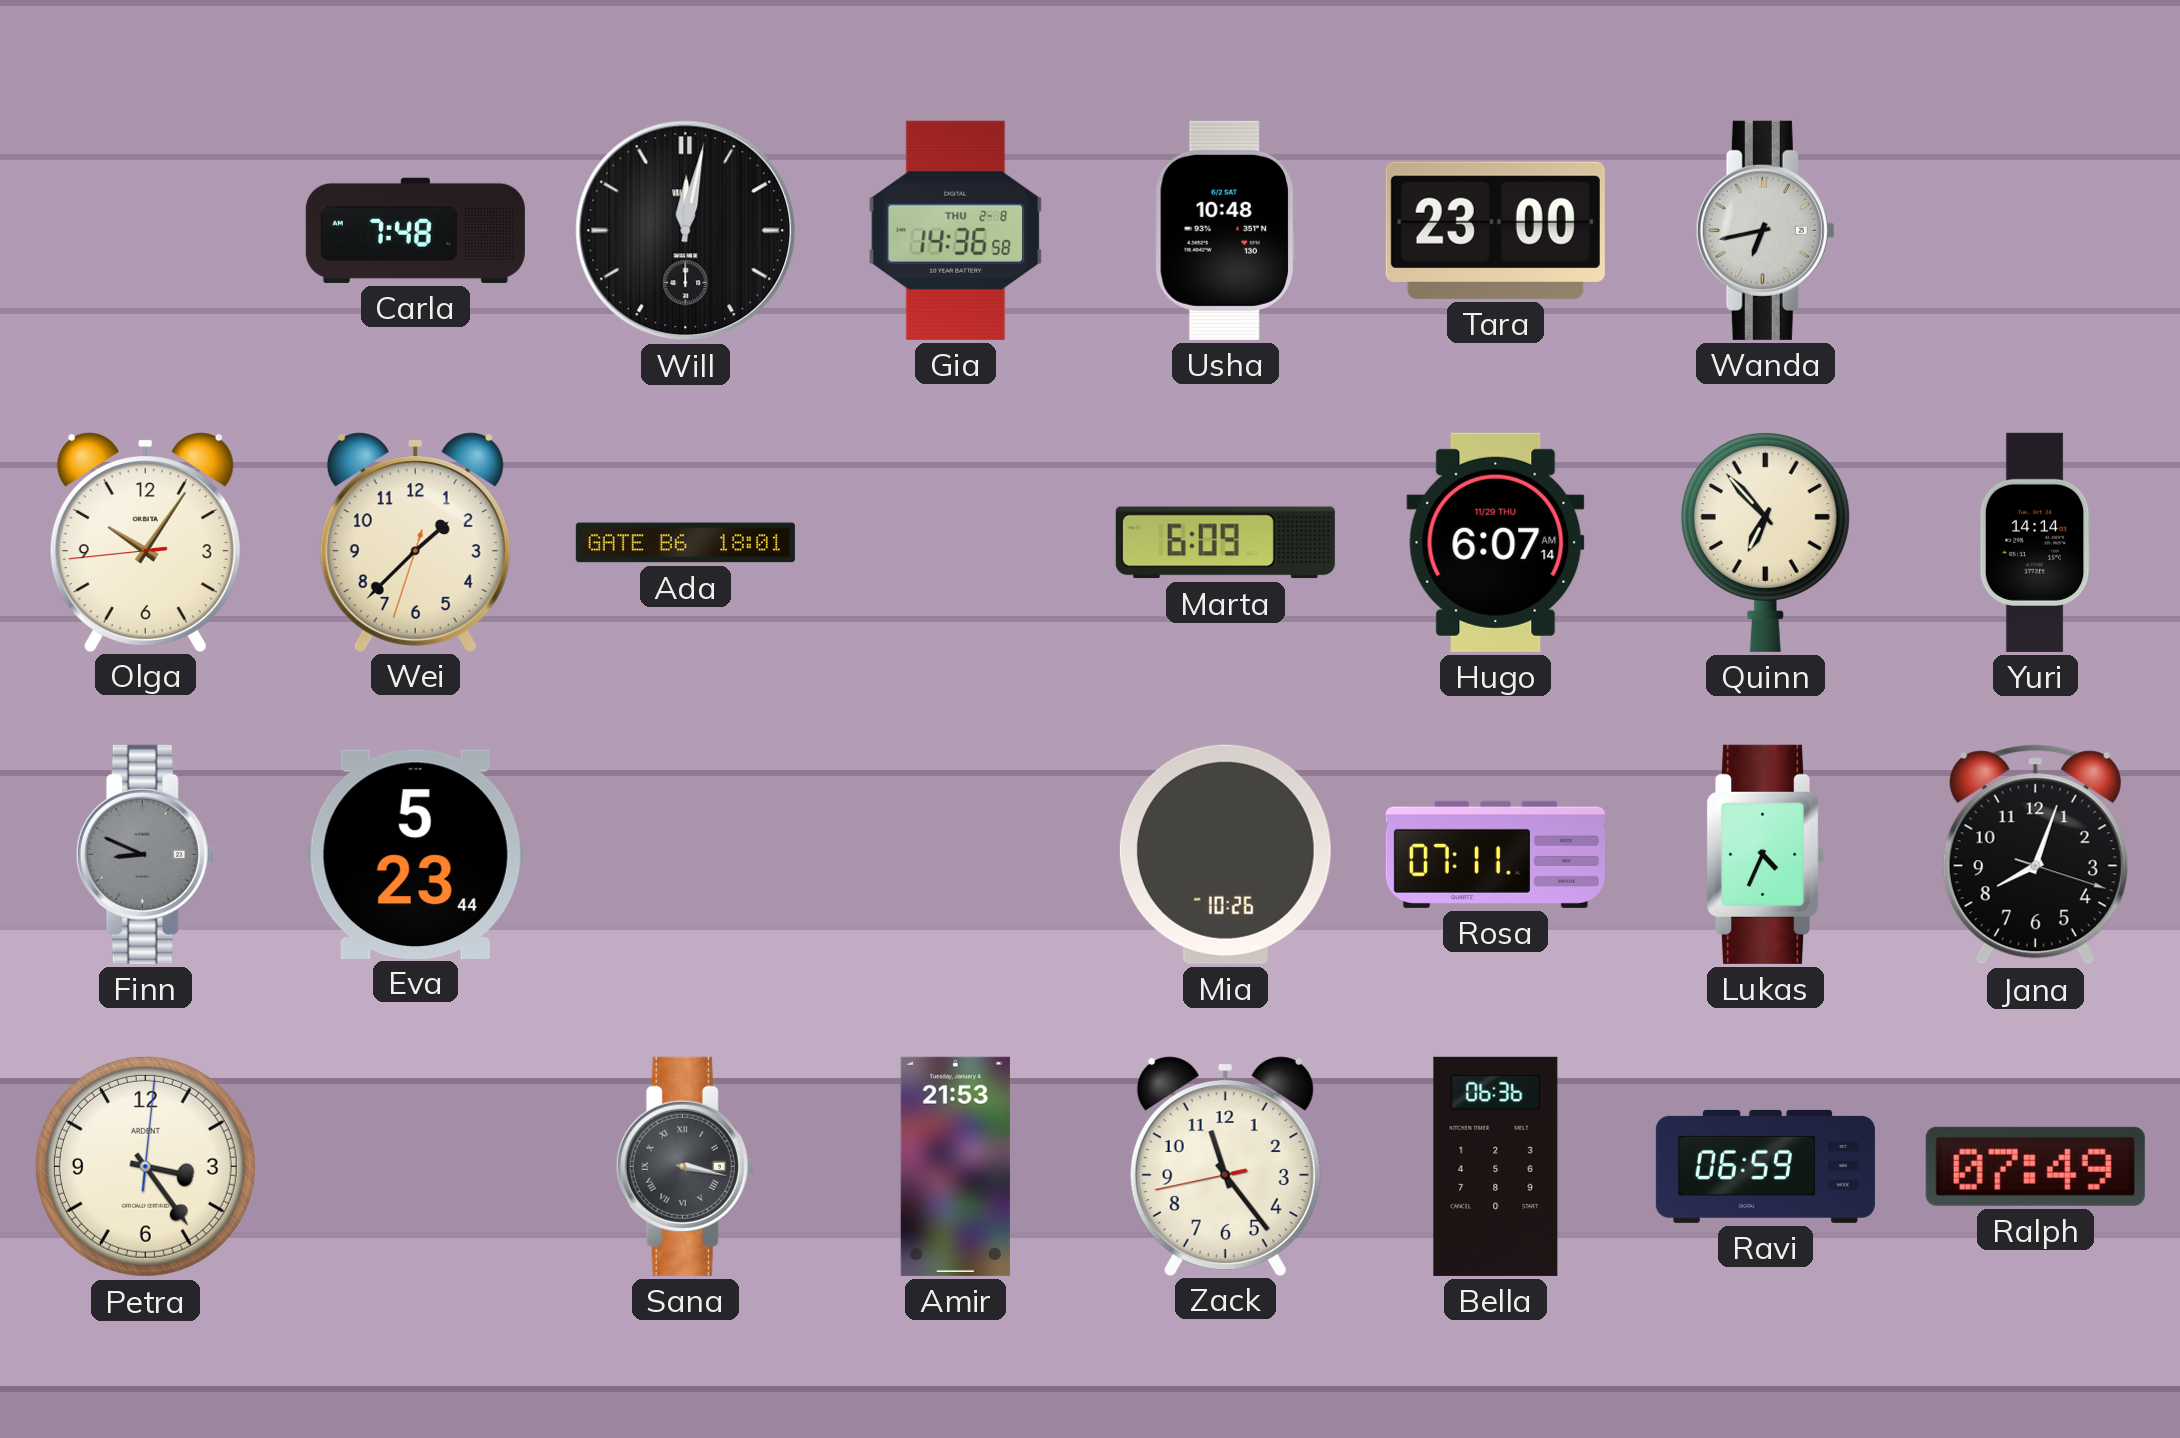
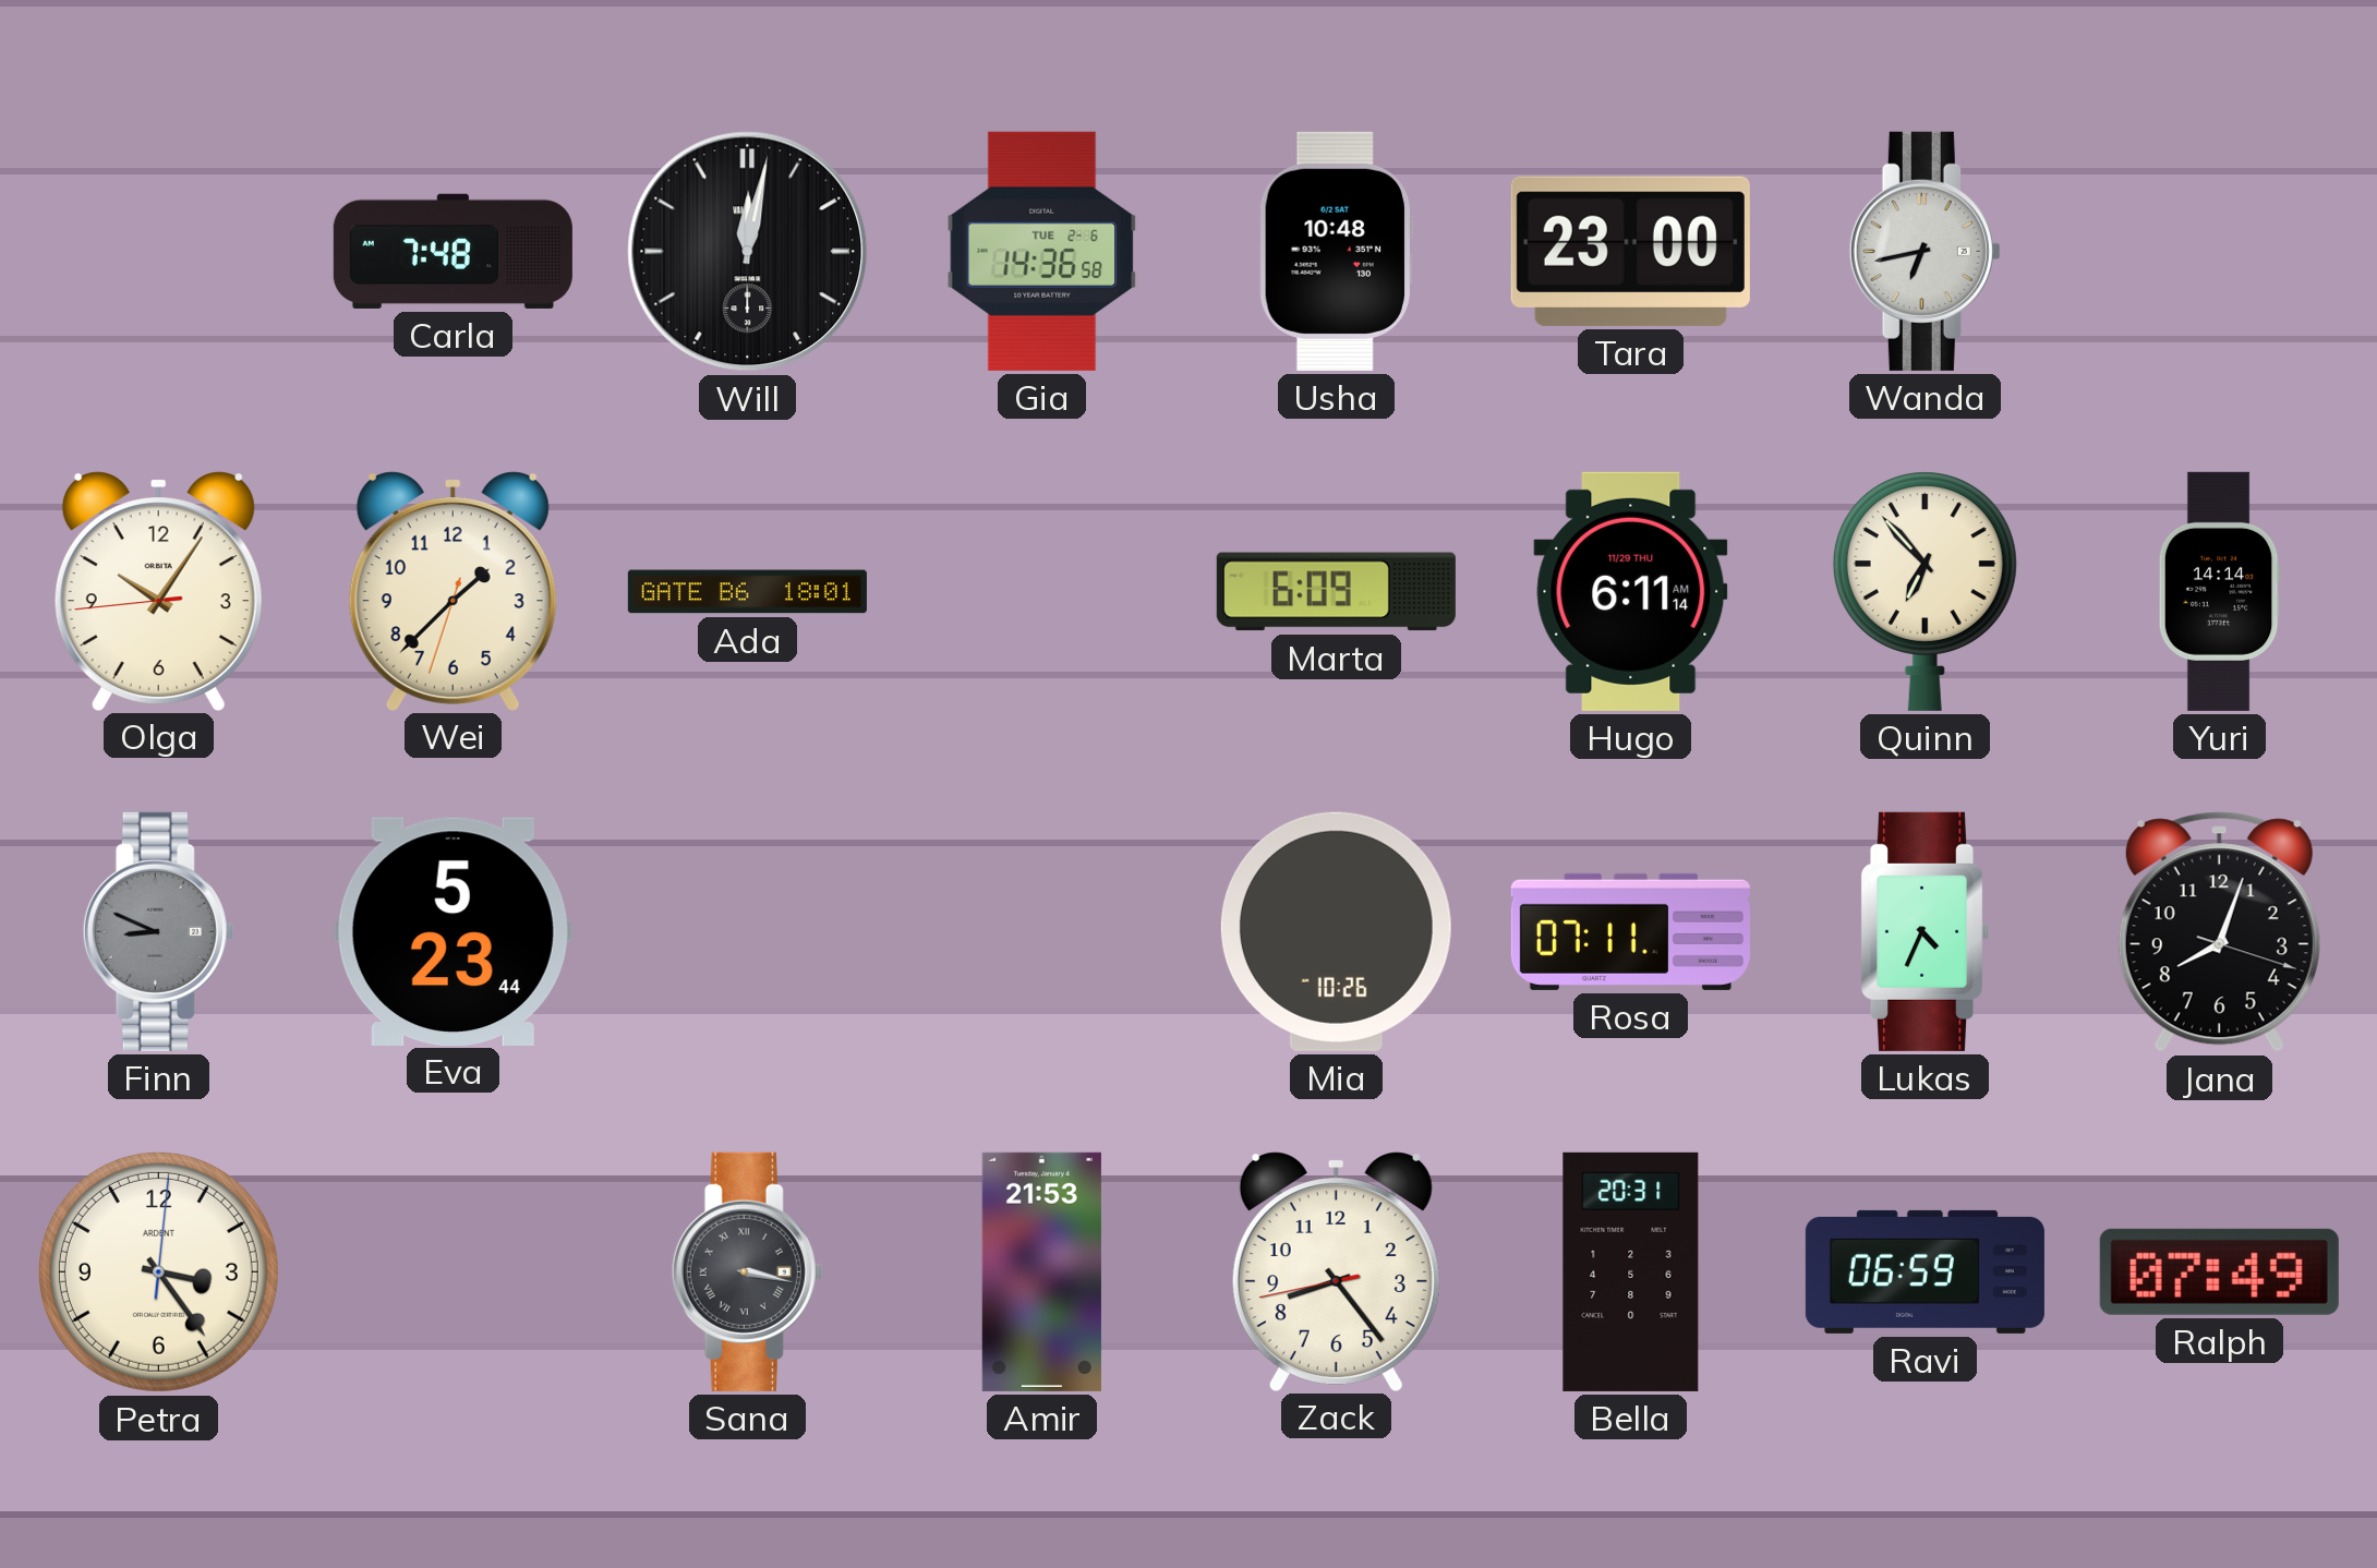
Gia date: THU 2-8 -> TUE 2-6
Hugo: 6:07 -> 6:11
Zack: 11:23 -> 8:23
Bella: 06:36 -> 20:31
